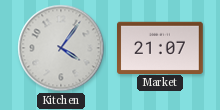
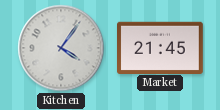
Market: 21:07 -> 21:45
